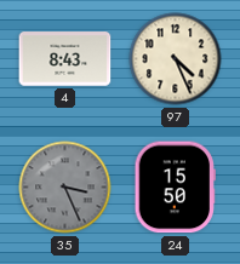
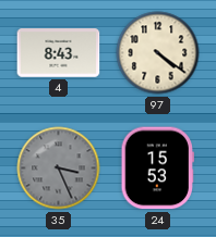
97: 4:26 -> 4:21
24: 15:50 -> 15:53
